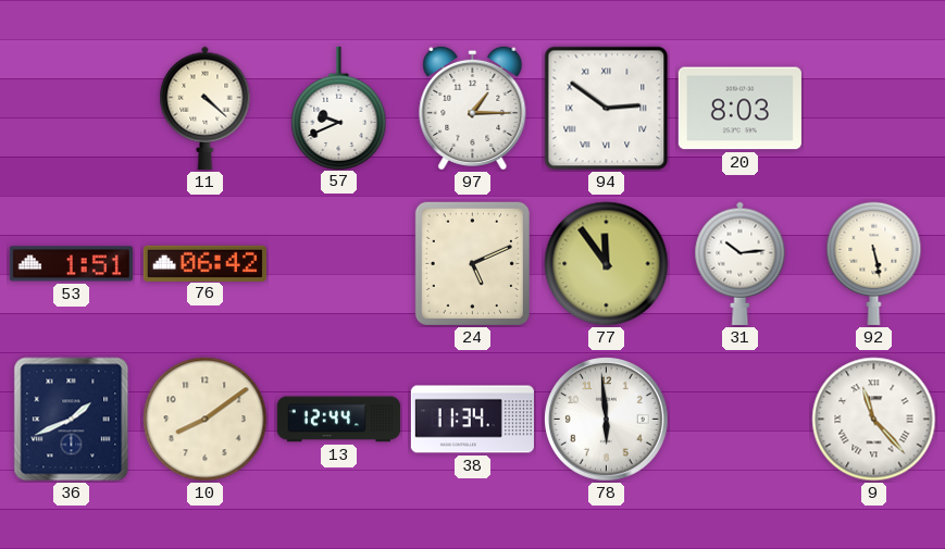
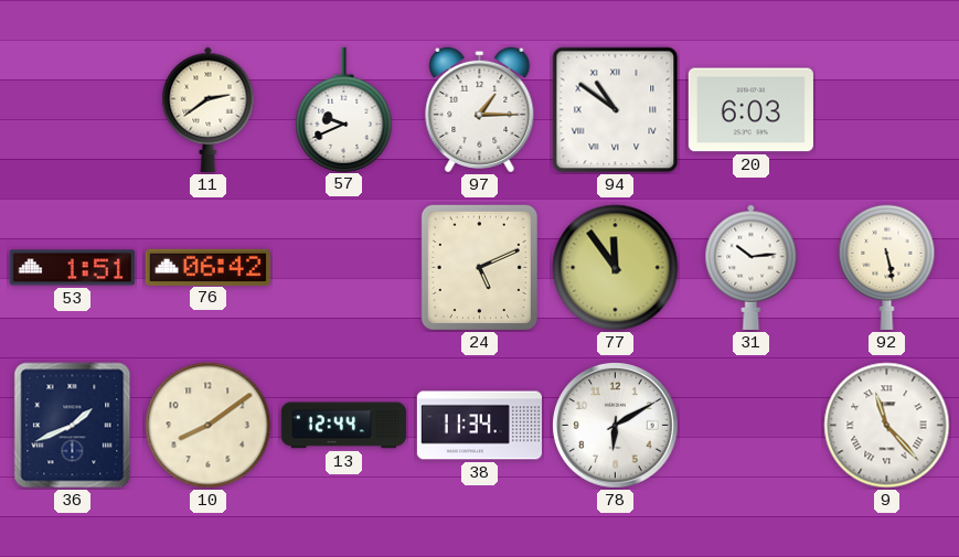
11: 4:22 -> 2:39
94: 2:51 -> 10:51
20: 8:03 -> 6:03
78: 5:59 -> 6:10
